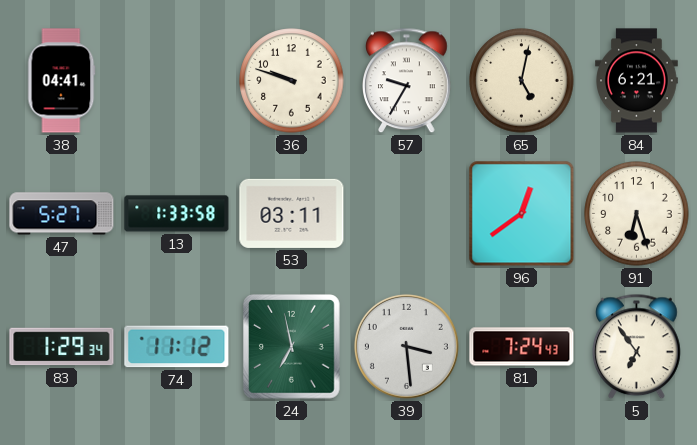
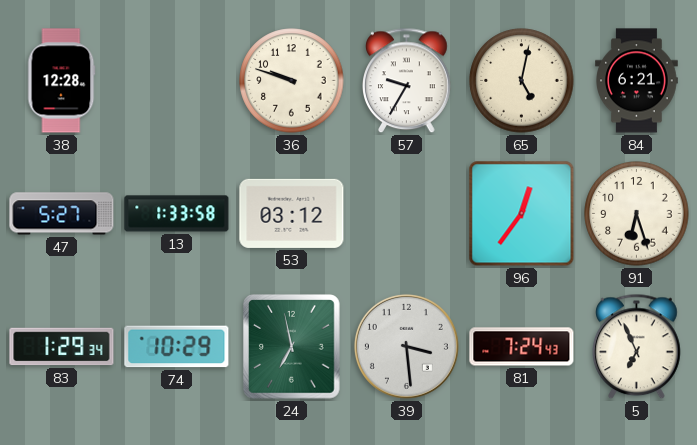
38: 04:41 -> 12:28
53: 03:11 -> 03:12
96: 12:39 -> 12:36
74: 11:12 -> 10:29
5: 6:54 -> 6:56
